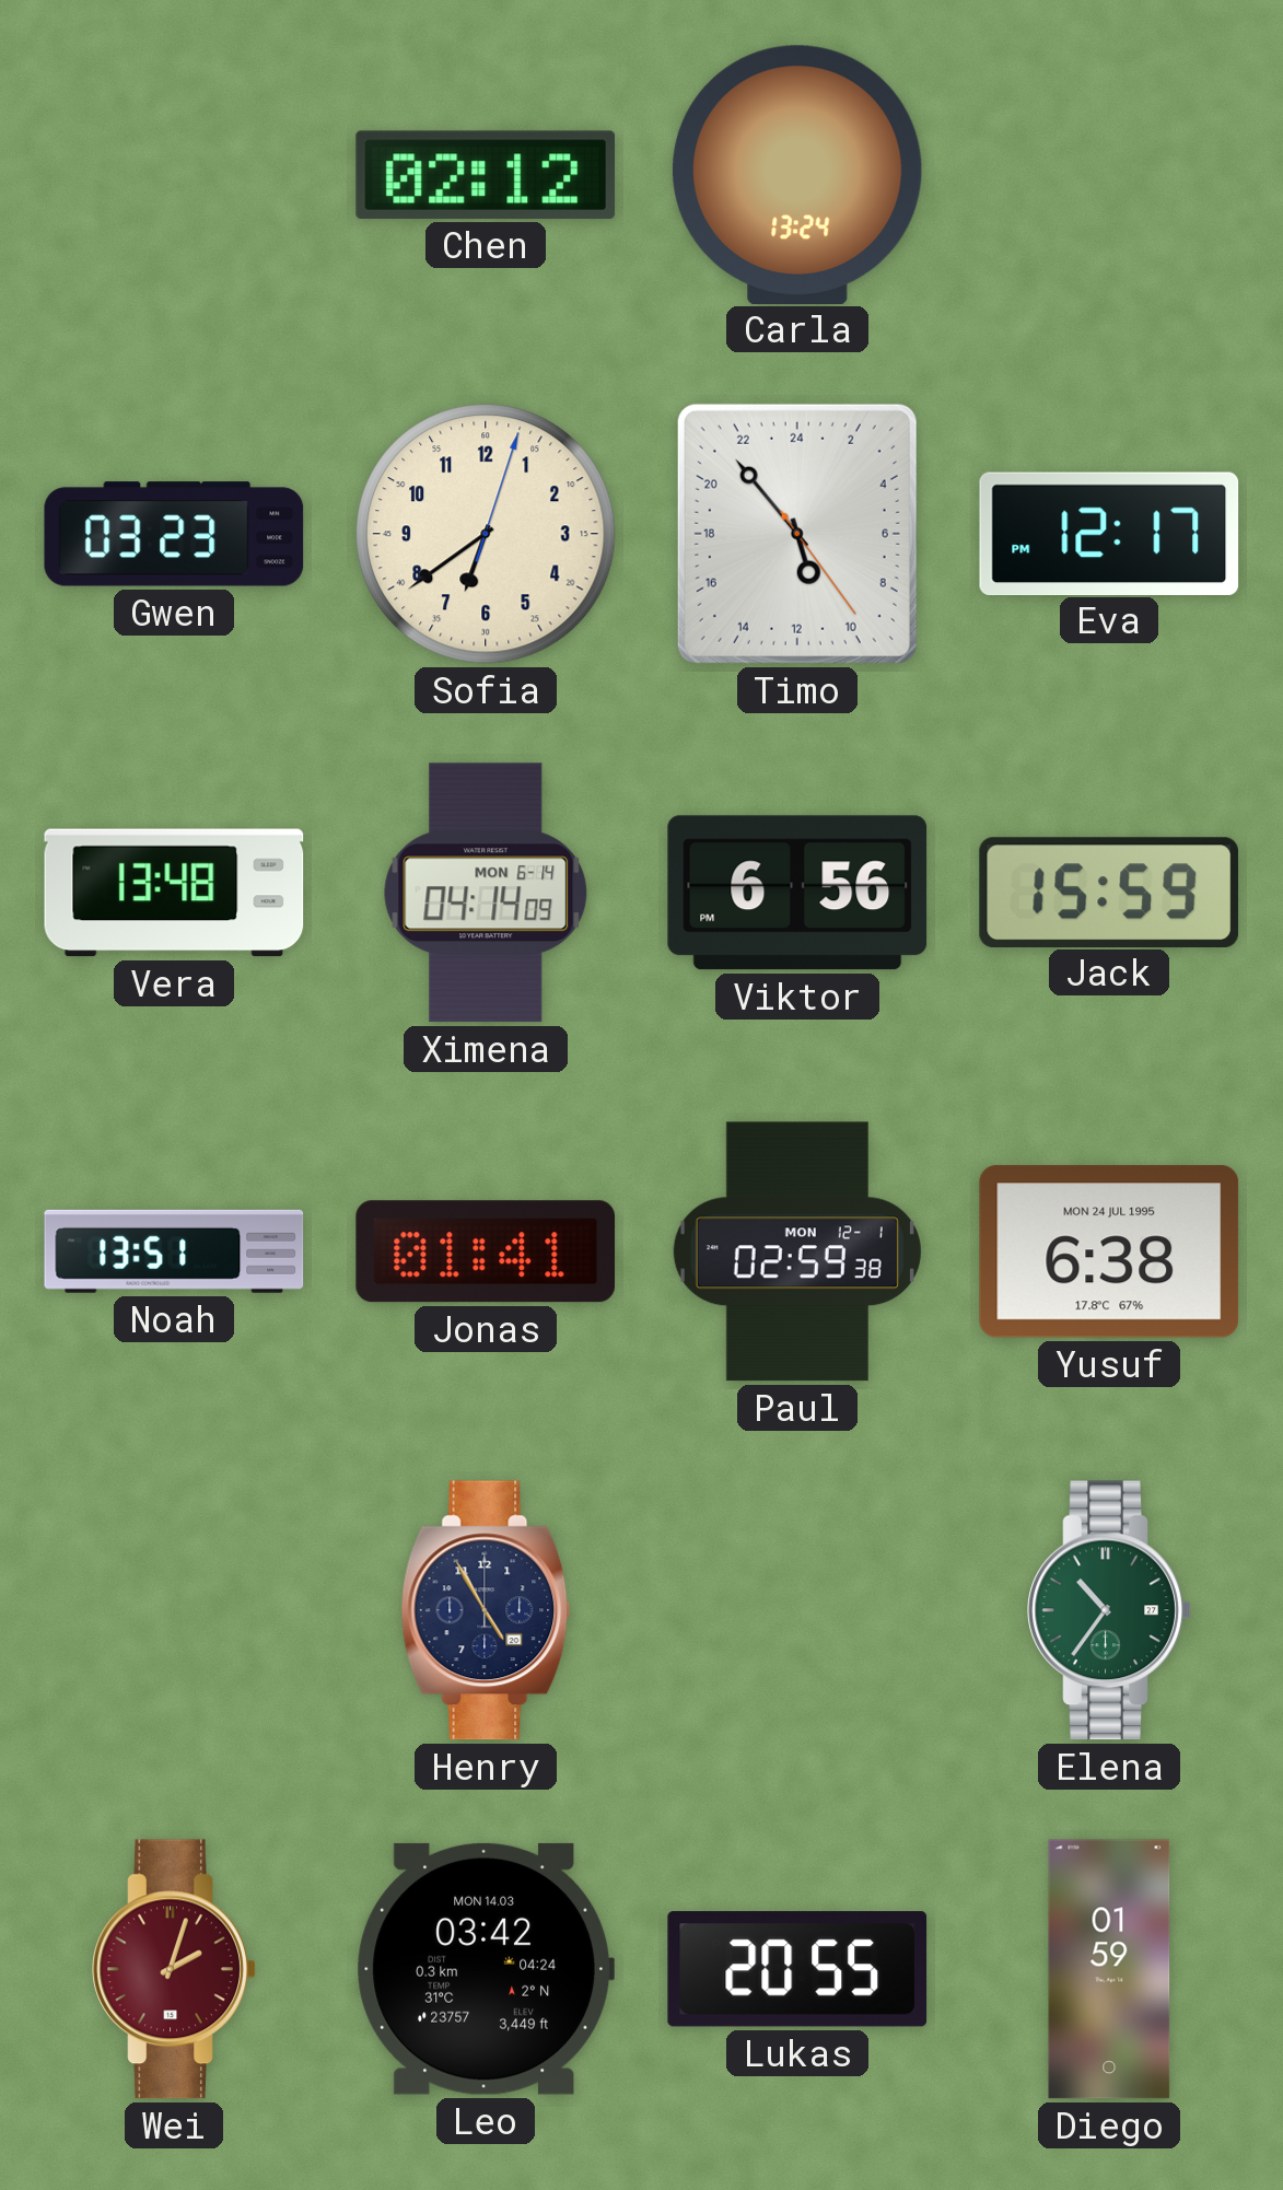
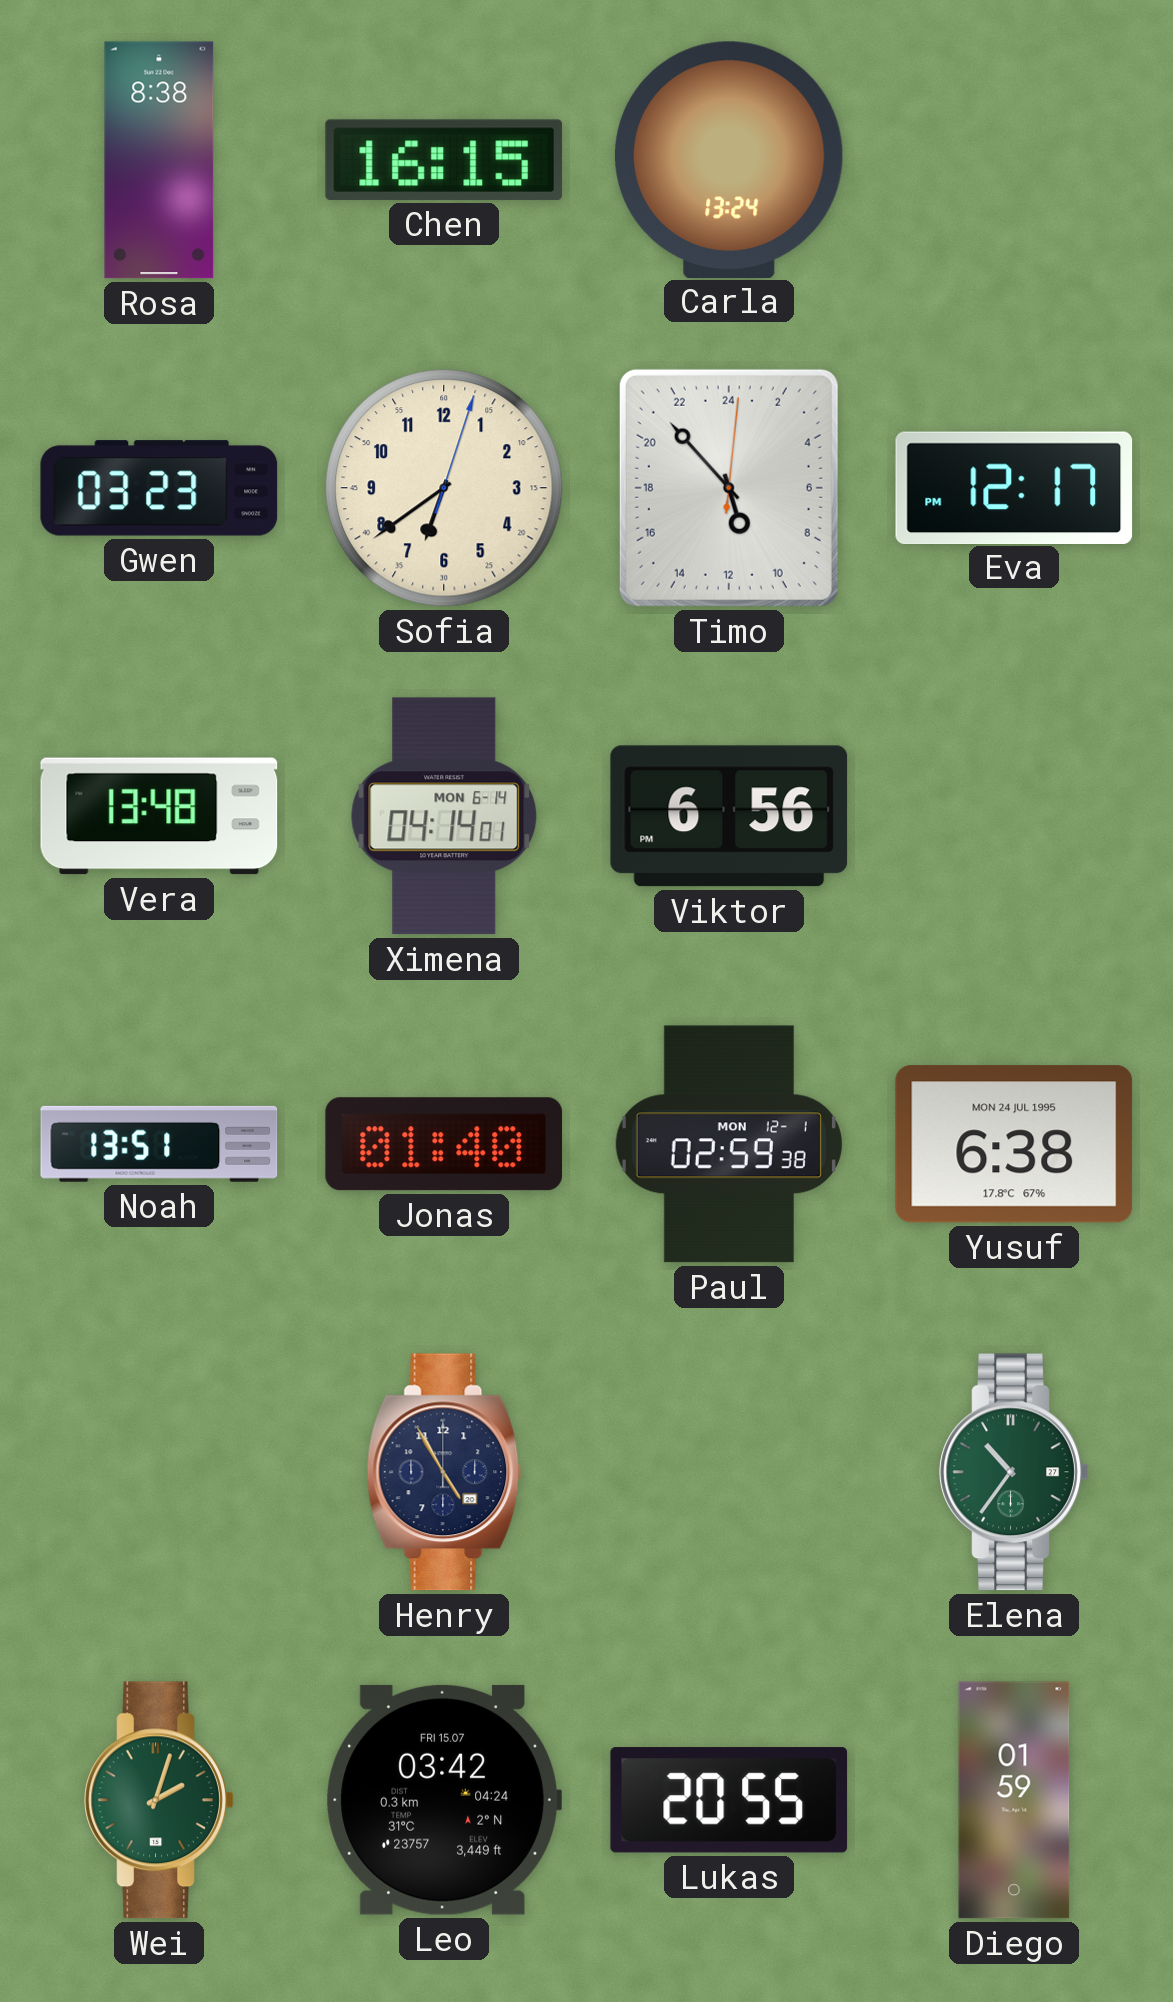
Rosa: none -> 8:38
Chen: 02:12 -> 16:15
Timo: 10:53:24 -> 10:53:01
Ximena: 04:14:09 -> 04:14:01
Jack: 15:59 -> none
Jonas: 01:41 -> 01:40
Wei dial: burgundy -> green
Leo date: MON 14.03 -> FRI 15.07
